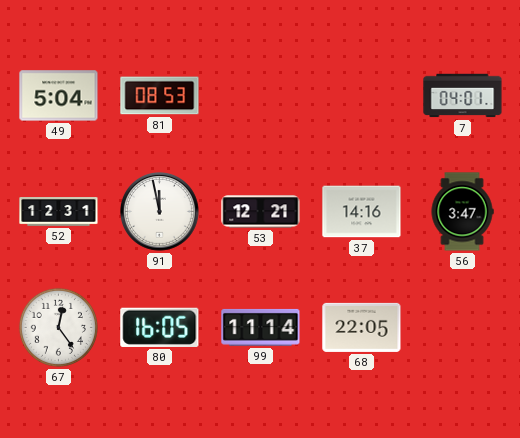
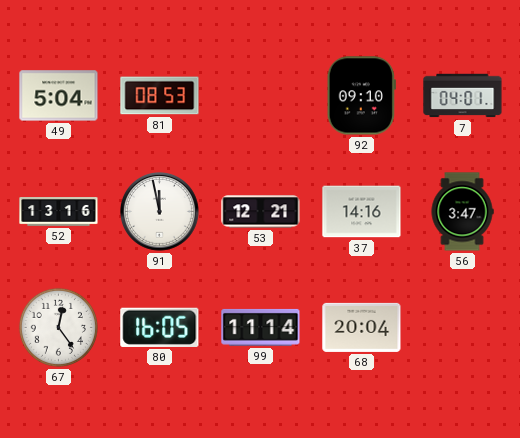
92: none -> 09:10
52: 12:31 -> 13:16
68: 22:05 -> 20:04
